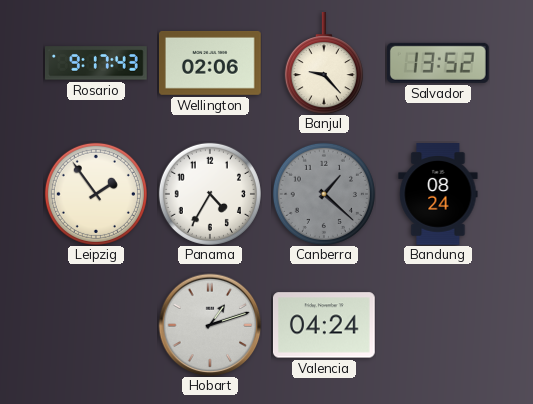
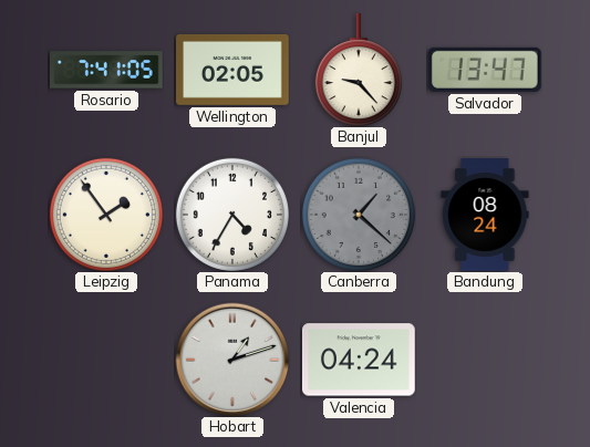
Rosario: 9:17 -> 7:41
Wellington: 02:06 -> 02:05
Salvador: 13:52 -> 13:47
